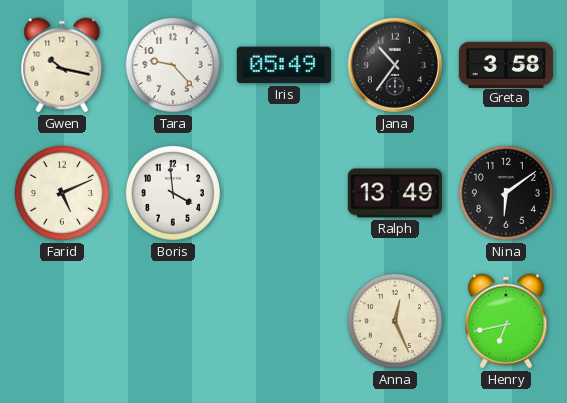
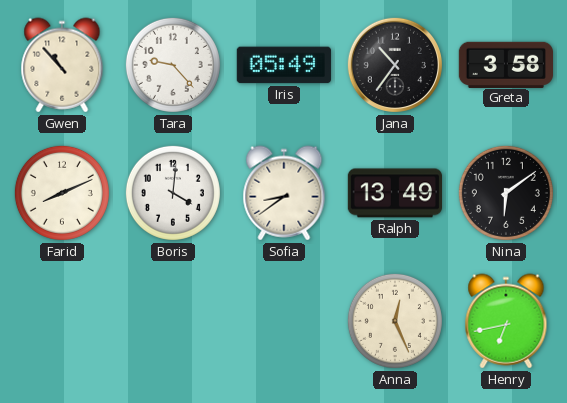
Gwen: 10:17 -> 10:53
Farid: 5:11 -> 8:11
Boris: 3:59 -> 4:01
Sofia: none -> 8:39
